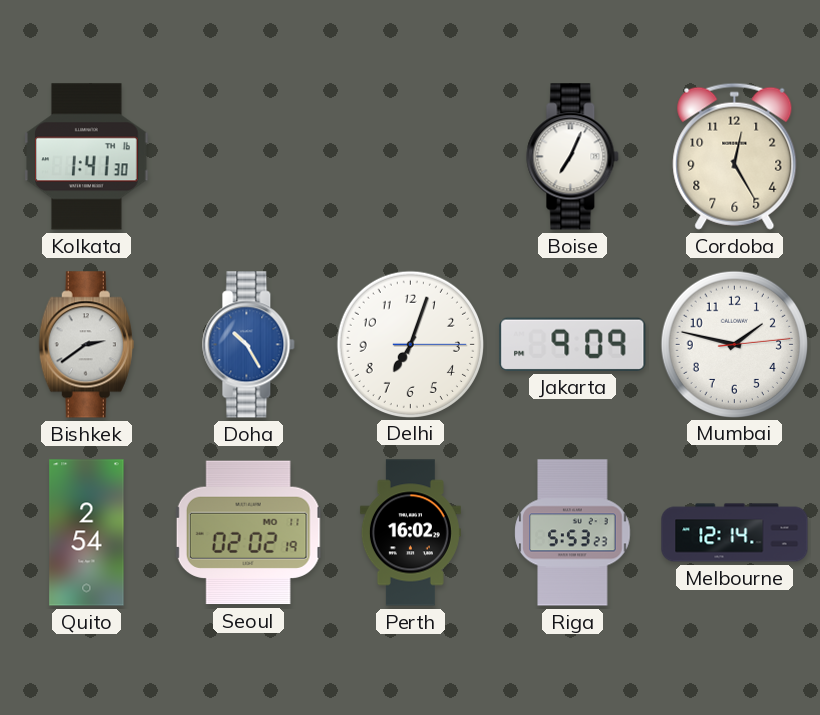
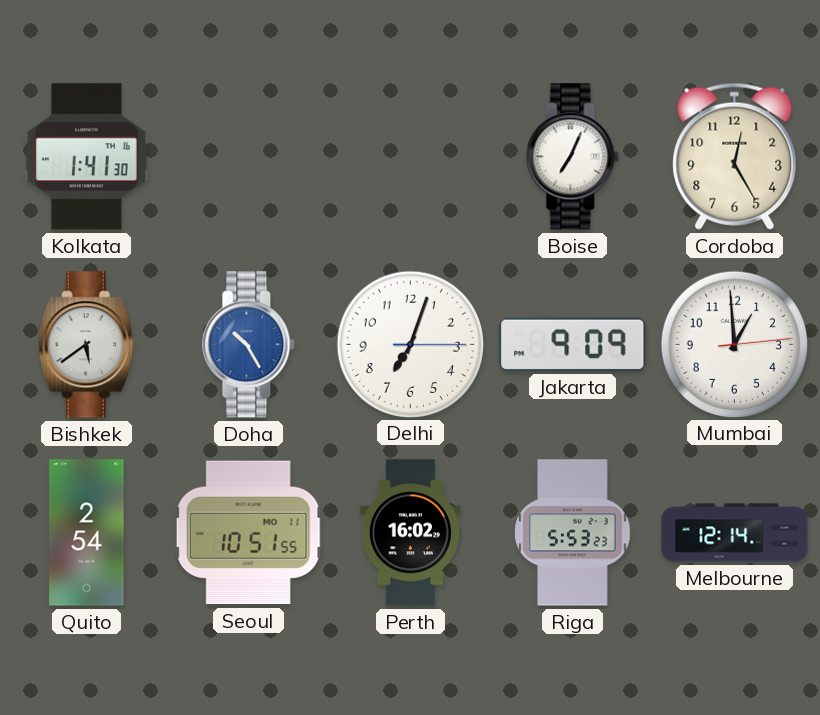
Bishkek: 2:39 -> 5:39
Mumbai: 1:47 -> 12:59
Seoul: 02:02 -> 10:51
